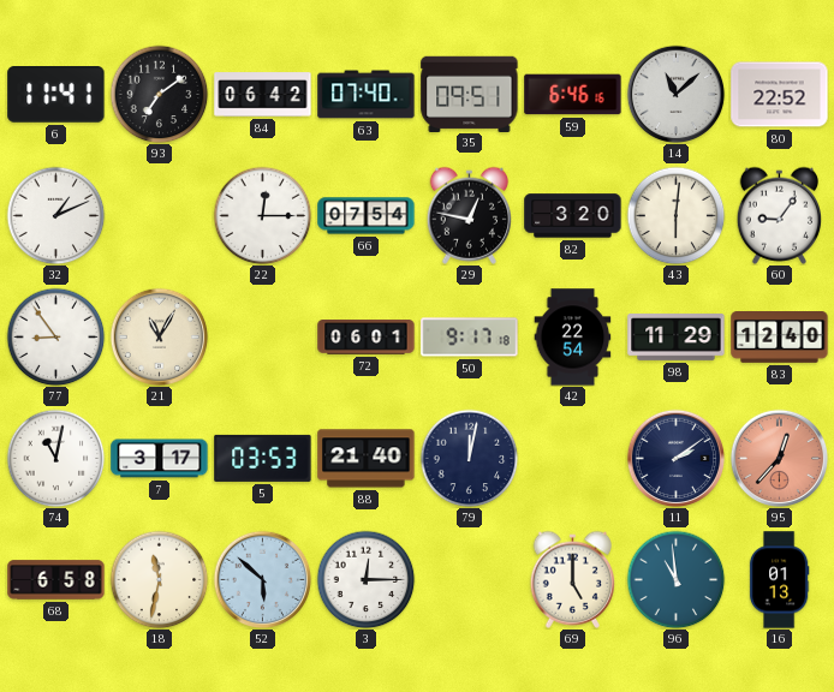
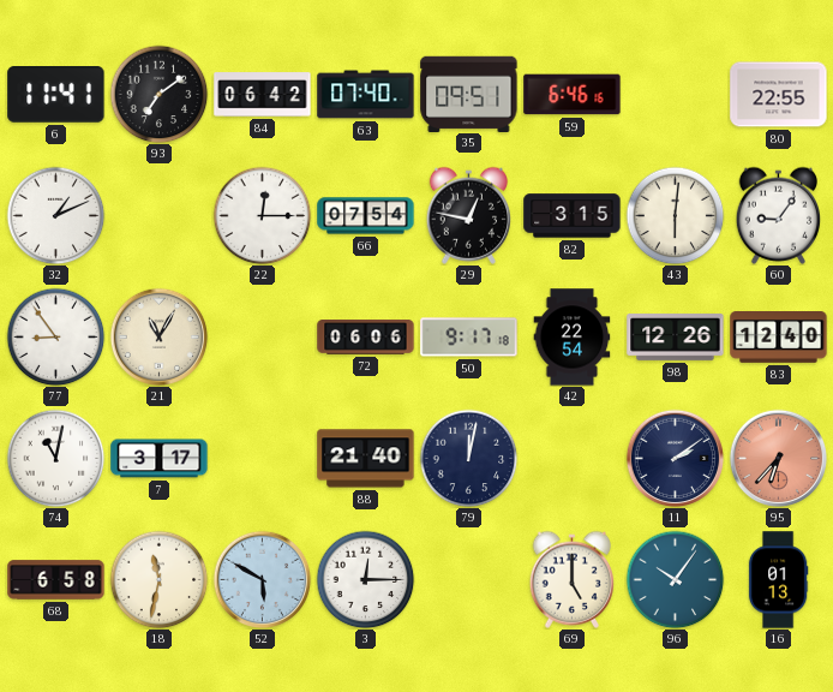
14: 11:08 -> none
80: 22:52 -> 22:55
82: 3:20 -> 3:15
72: 06:01 -> 06:06
98: 11:29 -> 12:26
5: 03:53 -> none
95: 12:37 -> 6:37
52: 5:52 -> 5:50
96: 10:59 -> 10:06
